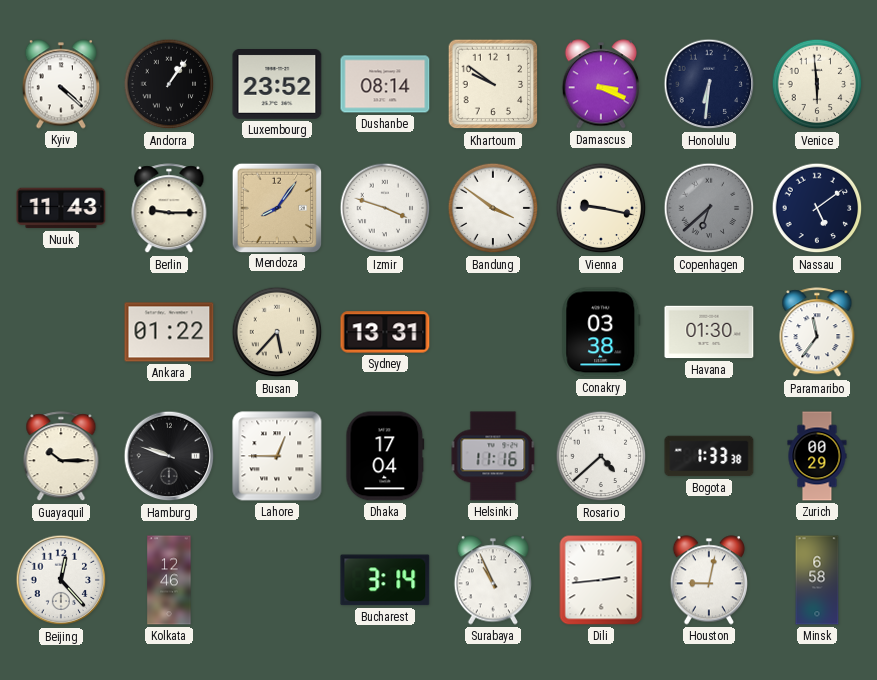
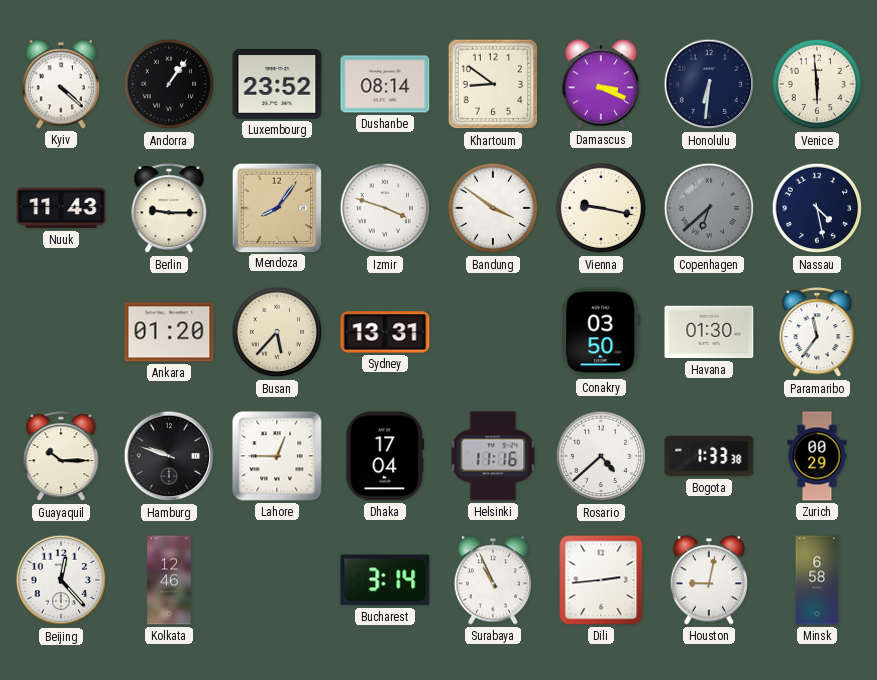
Khartoum: 9:51 -> 8:51
Nassau: 5:09 -> 4:28
Ankara: 01:22 -> 01:20
Conakry: 03:38 -> 03:50
